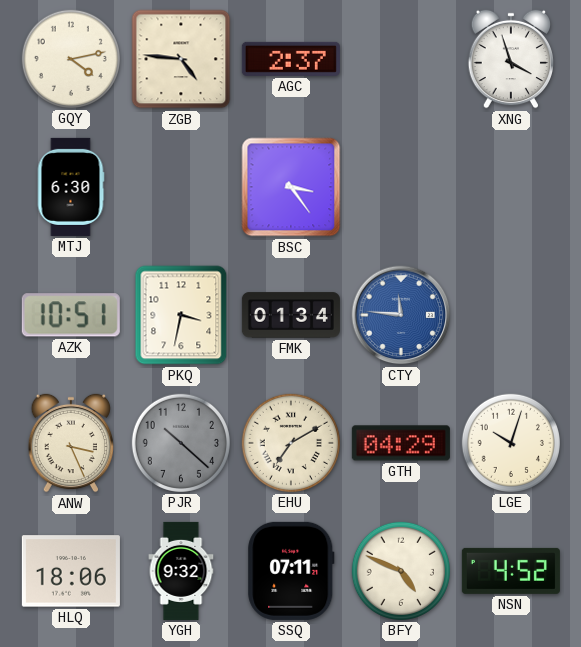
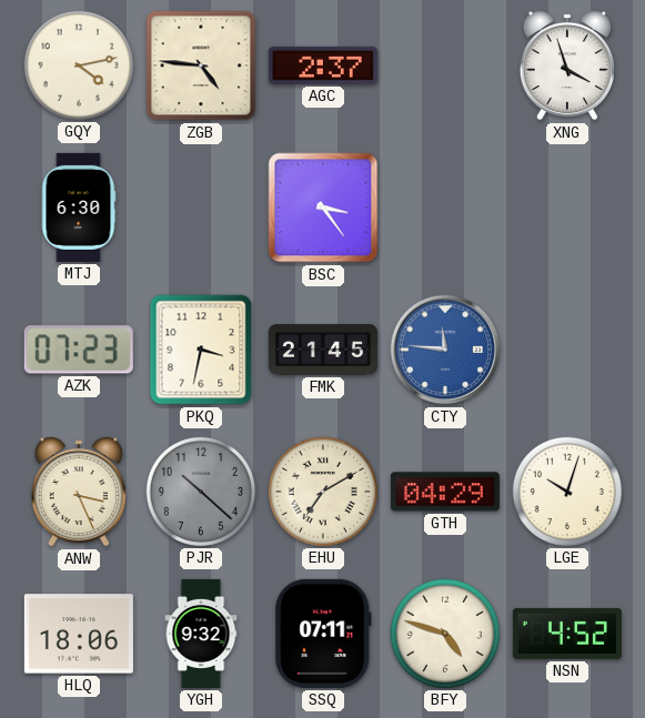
AZK: 10:51 -> 07:23
FMK: 01:34 -> 21:45
BFY: 4:49 -> 4:48
